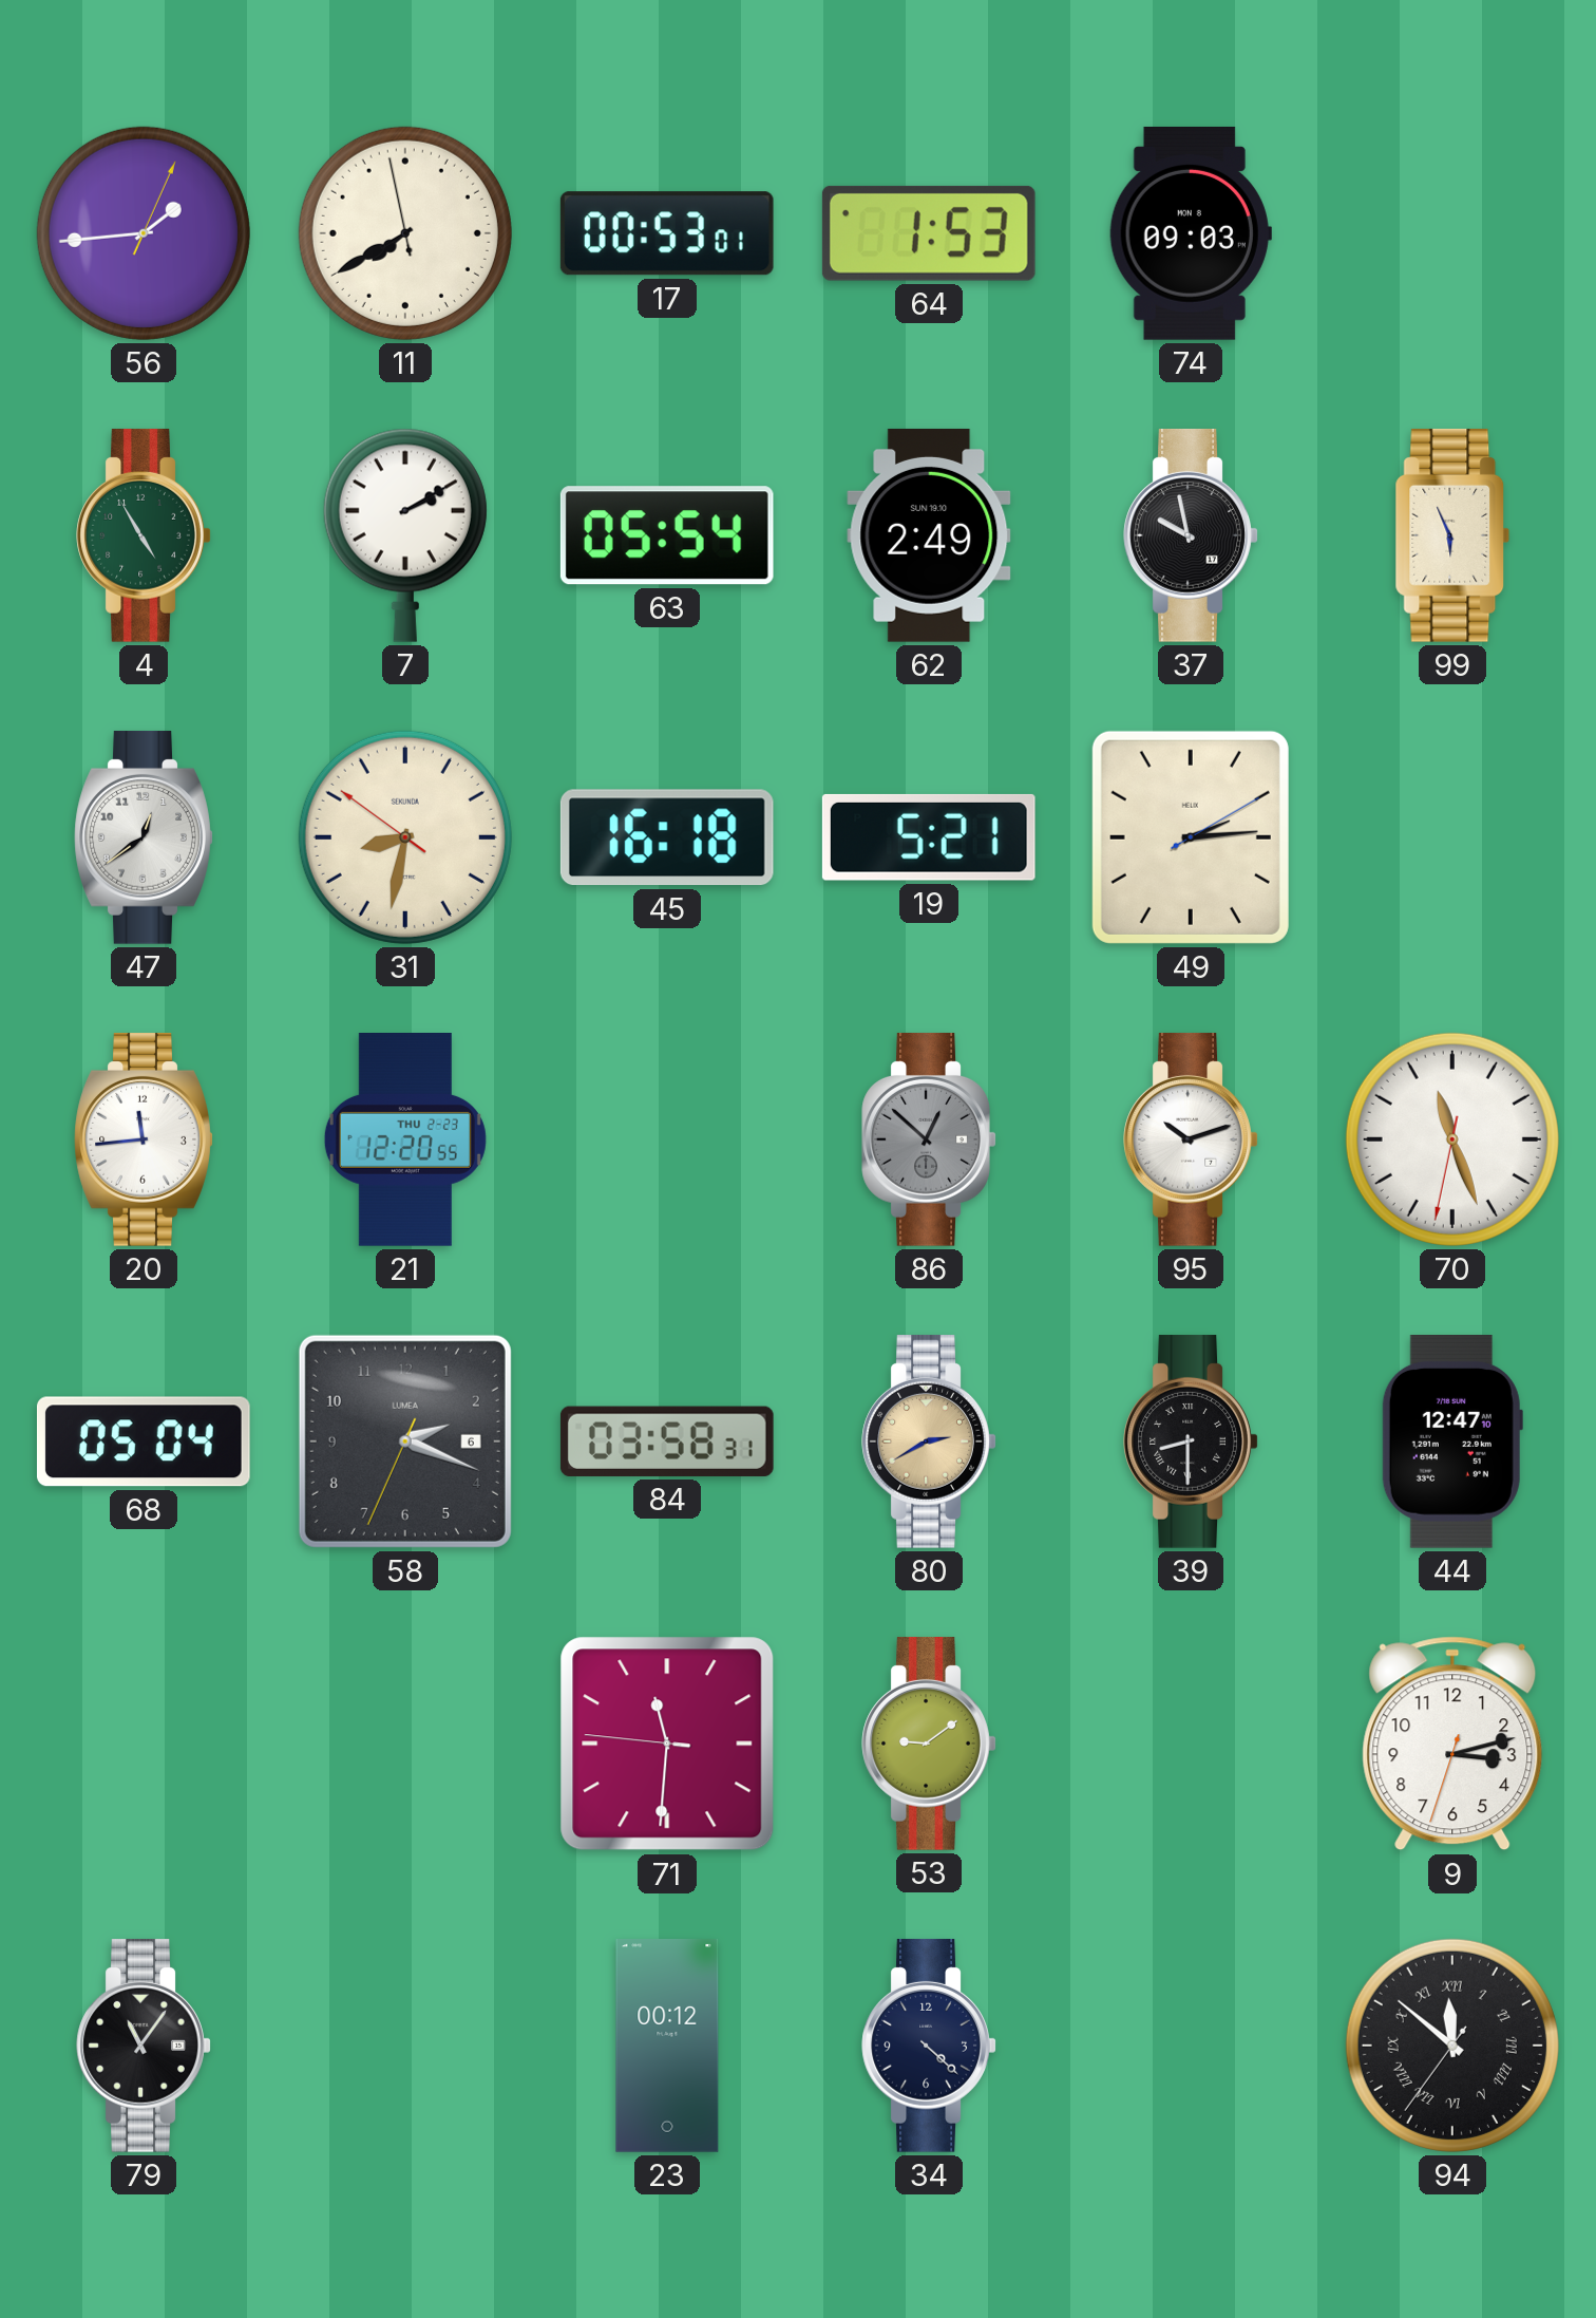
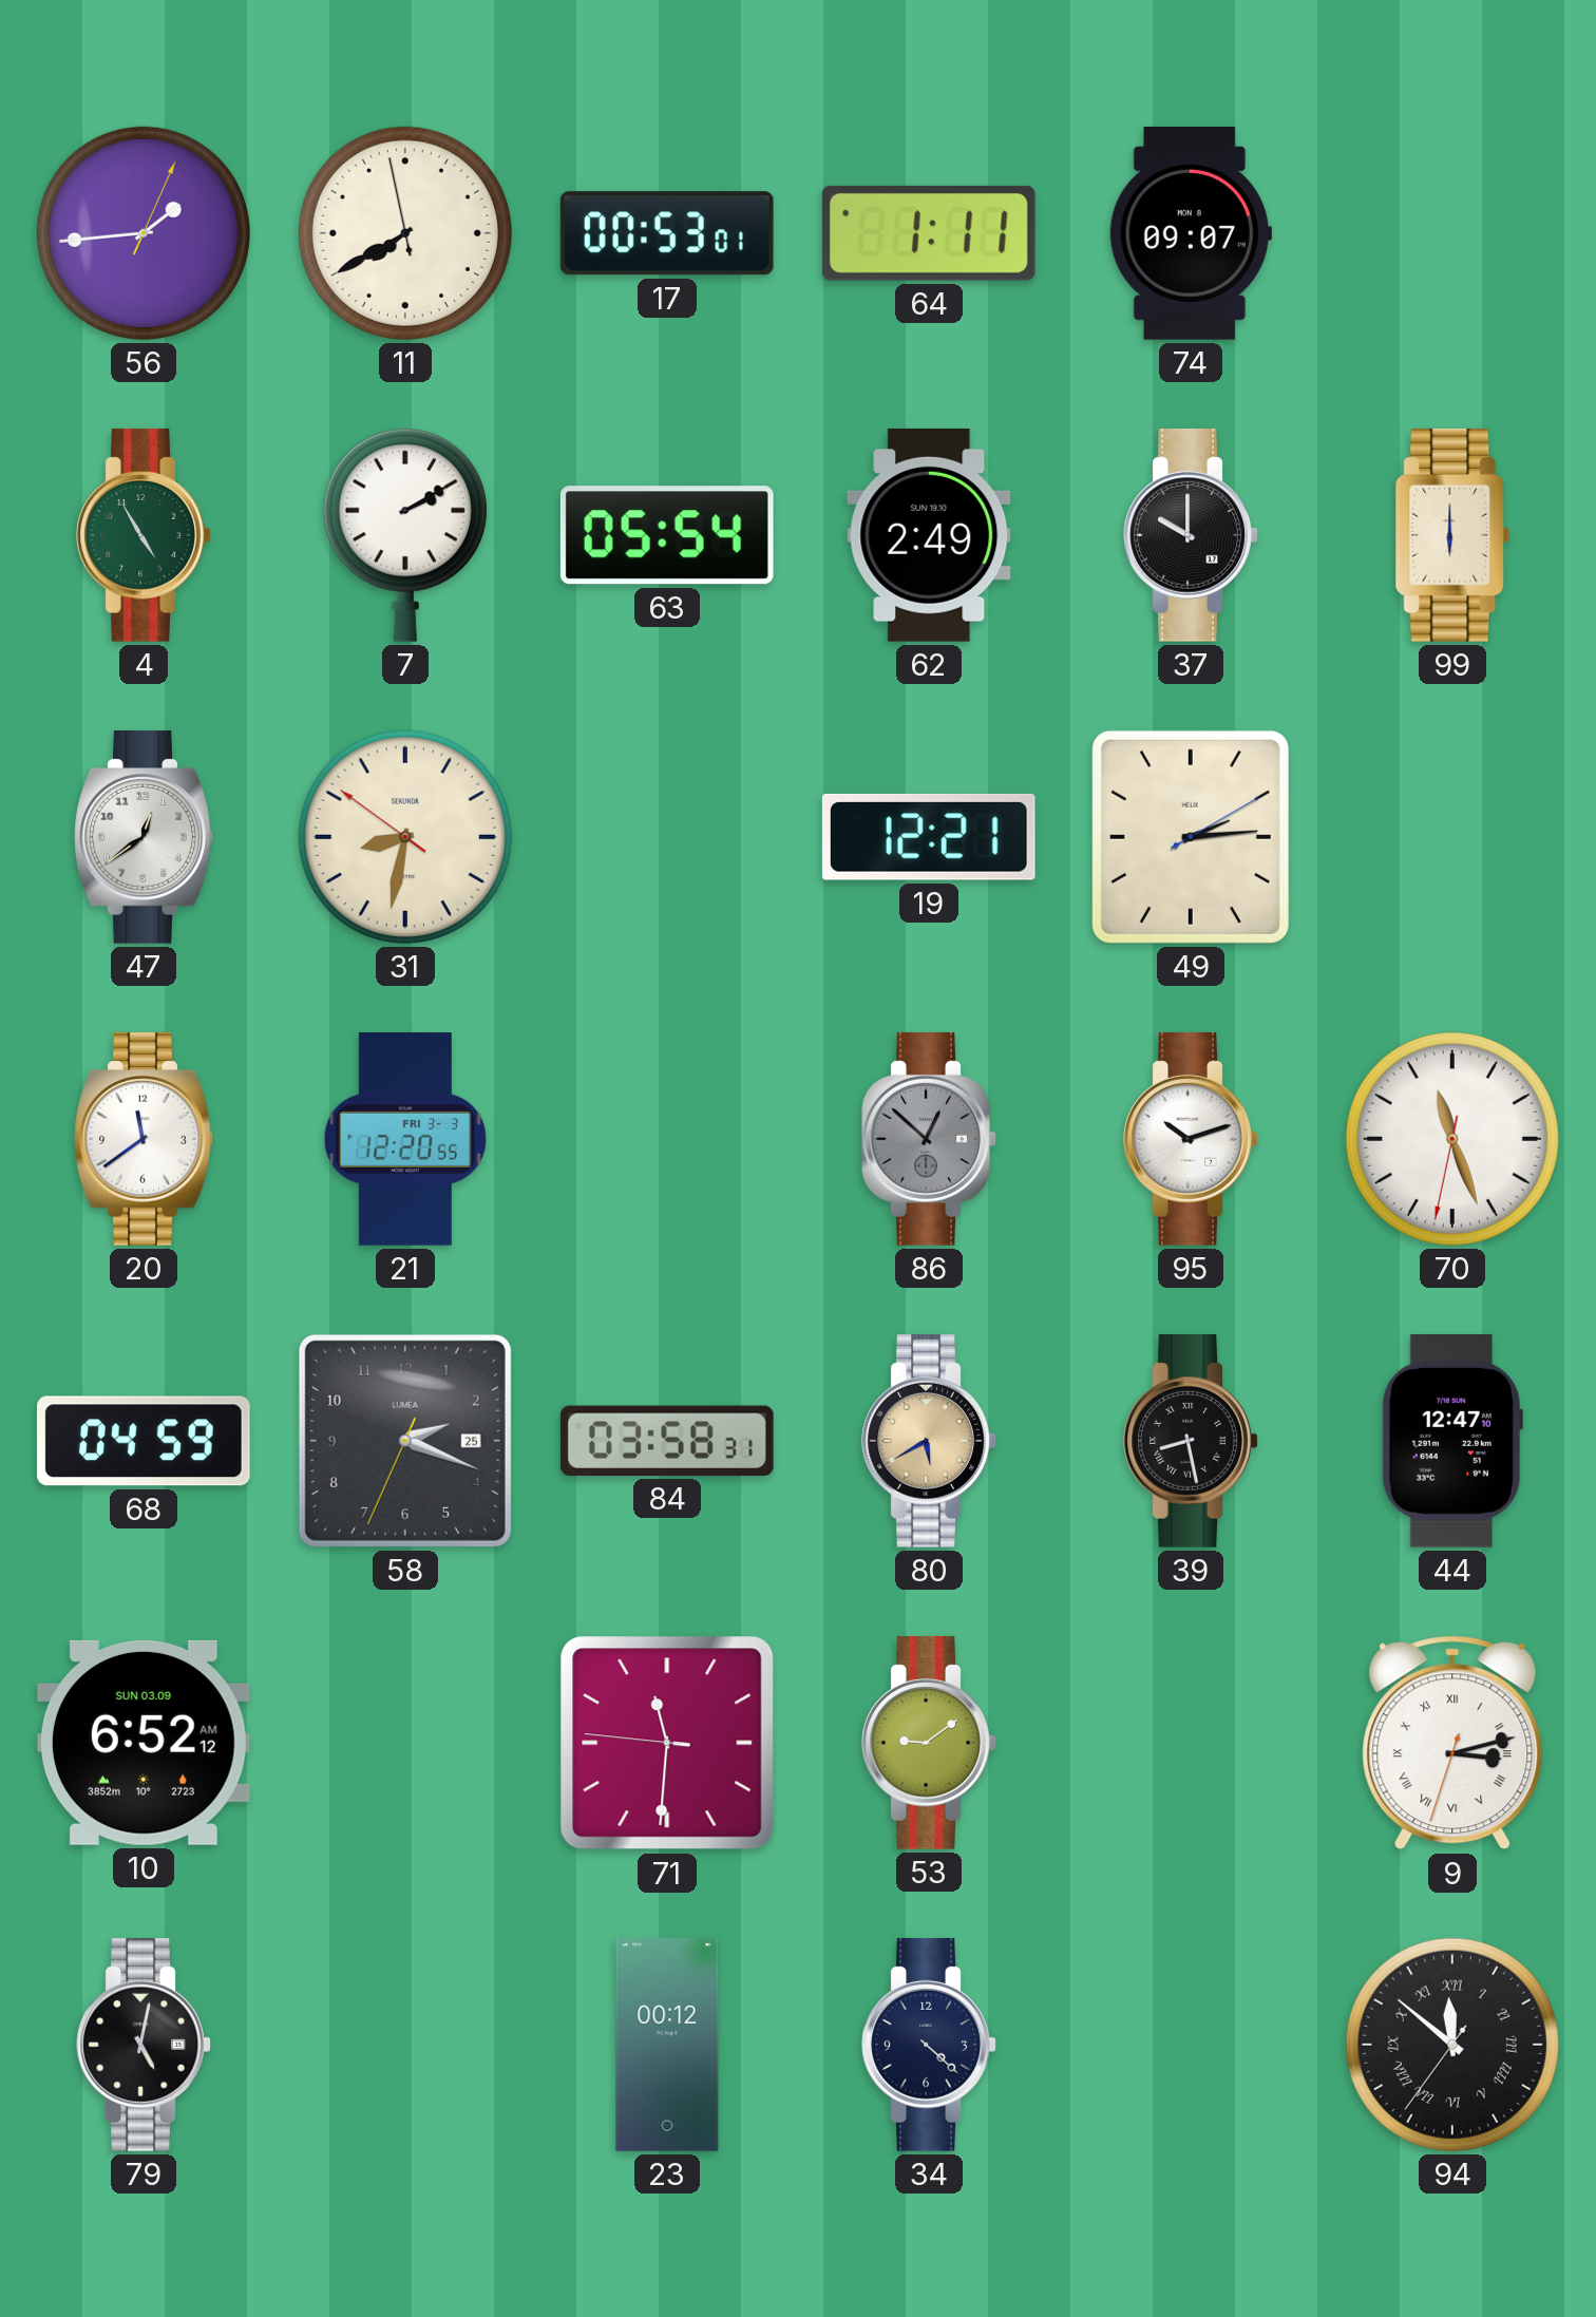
64: 1:53 -> 1:11
74: 09:03 -> 09:07
37: 9:58 -> 10:00
99: 5:56 -> 6:00
45: 16:18 -> none
19: 5:21 -> 12:21
20: 11:44 -> 11:39
21 date: THU 2-23 -> FRI 3-3
68: 05:04 -> 04:59
58 date: 6 -> 25
80: 2:40 -> 5:40
39: 8:30 -> 8:28
10: none -> 6:52
9 numerals: Arabic -> Roman
79: 11:06 -> 5:02
